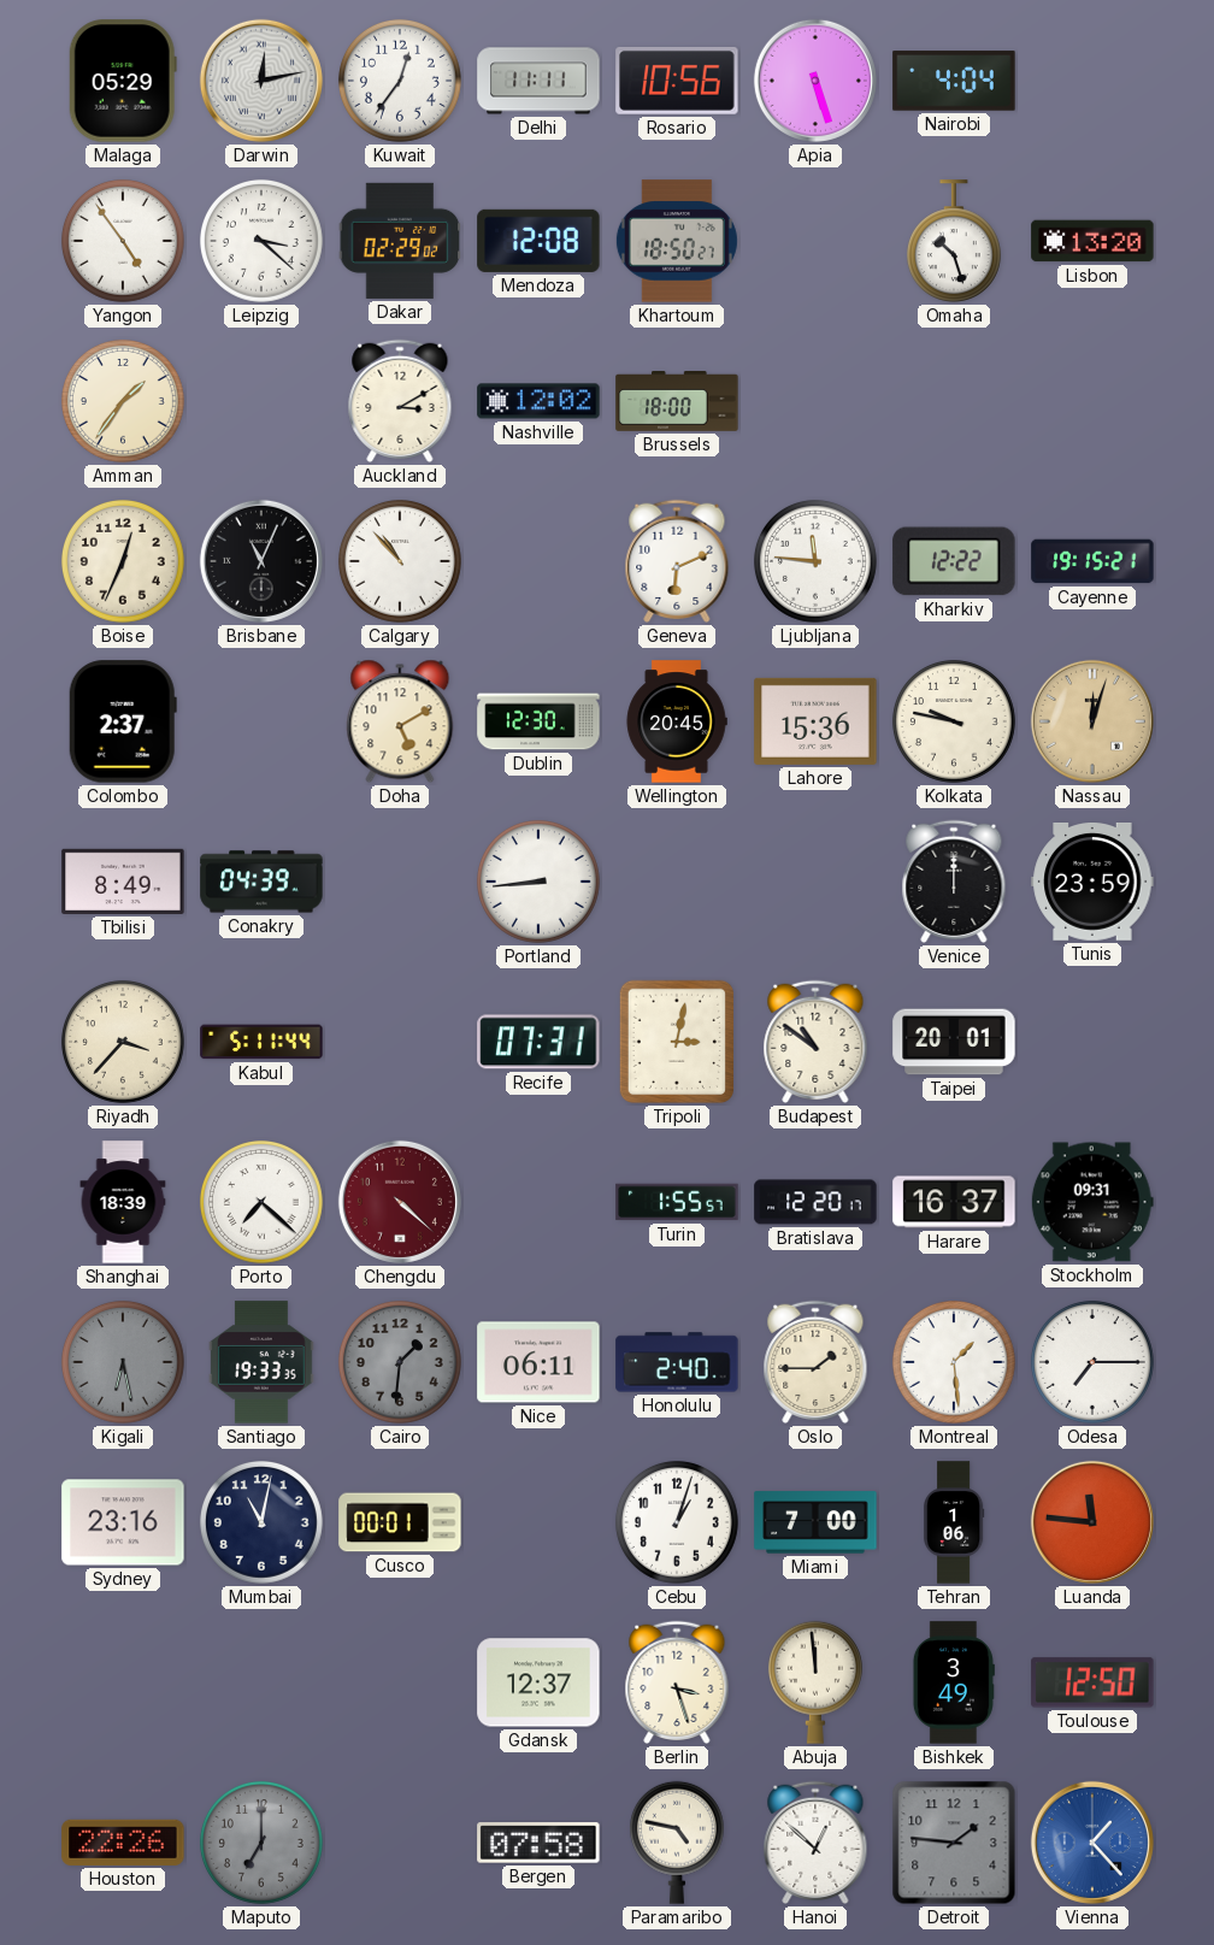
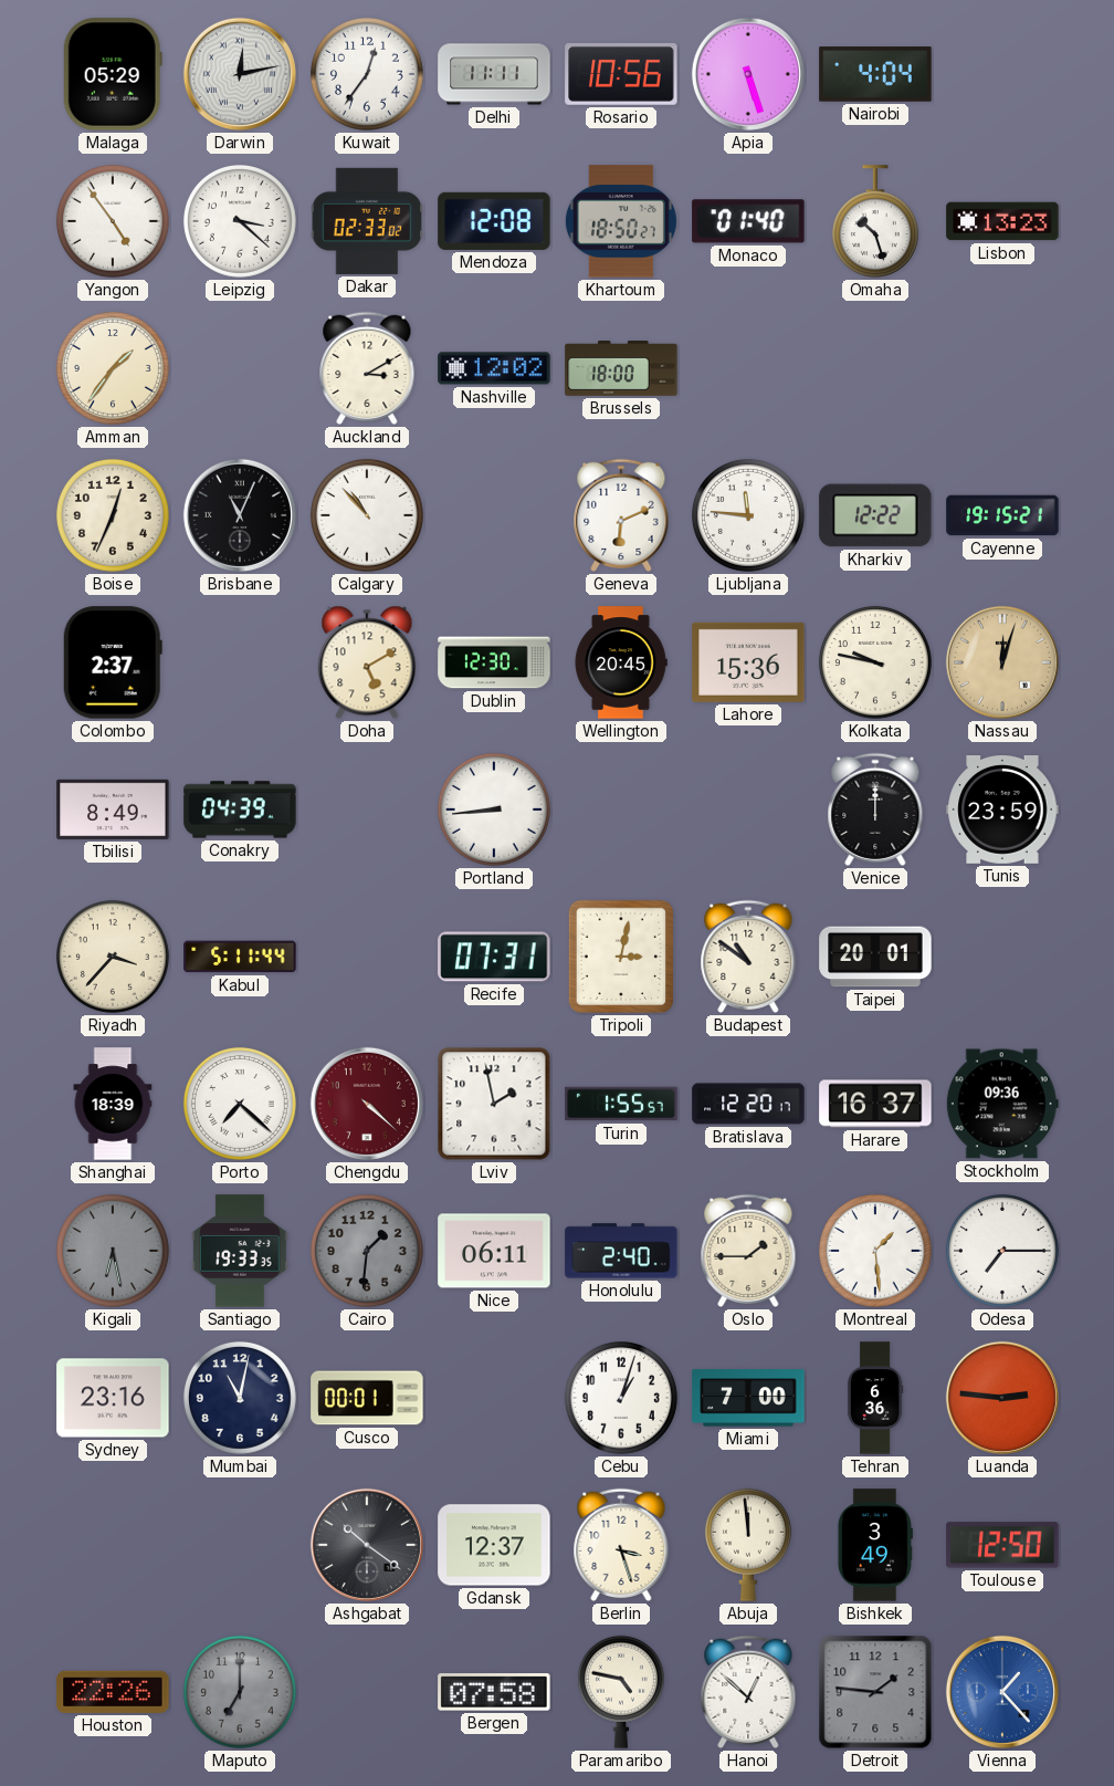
Dakar: 02:29 -> 02:33
Monaco: none -> 01:40
Lisbon: 13:20 -> 13:23
Lviv: none -> 1:58
Stockholm: 09:31 -> 09:36
Tehran: 1:06 -> 6:36
Luanda: 11:46 -> 2:46
Ashgabat: none -> 10:21
